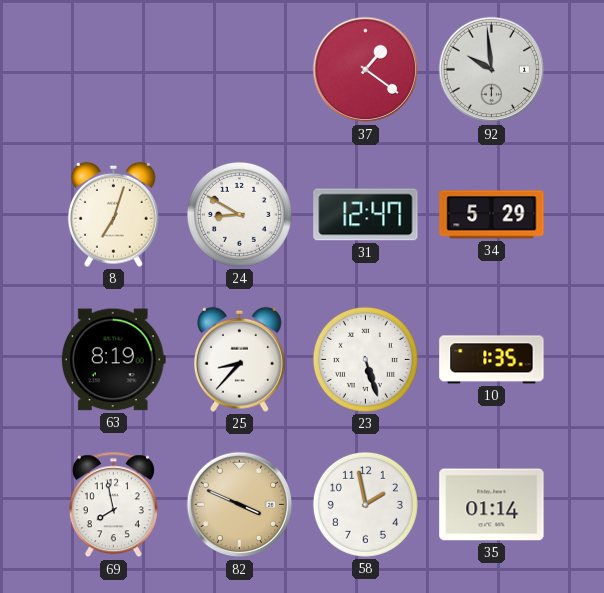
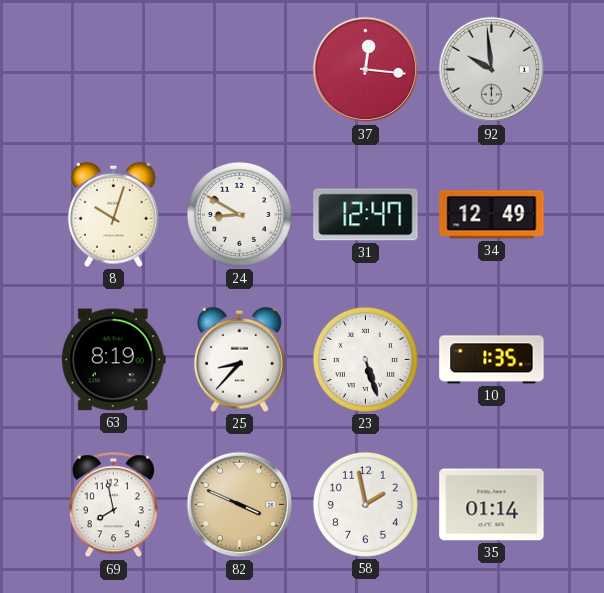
37: 1:21 -> 12:16
8: 7:03 -> 10:03
34: 5:29 -> 12:49
